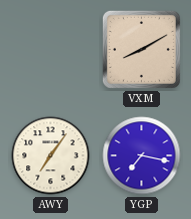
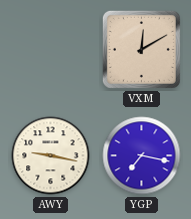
VXM: 8:10 -> 12:10
AWY: 7:06 -> 9:17
